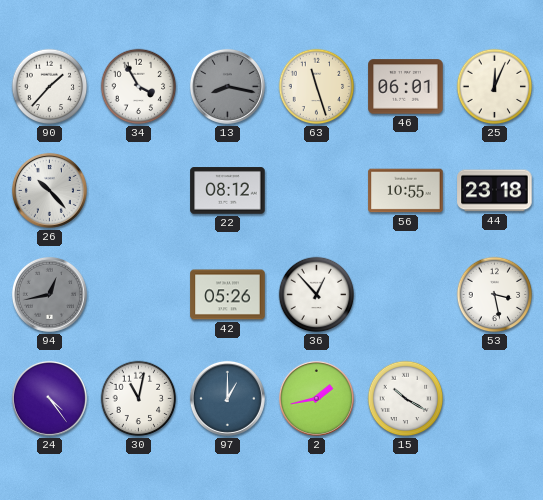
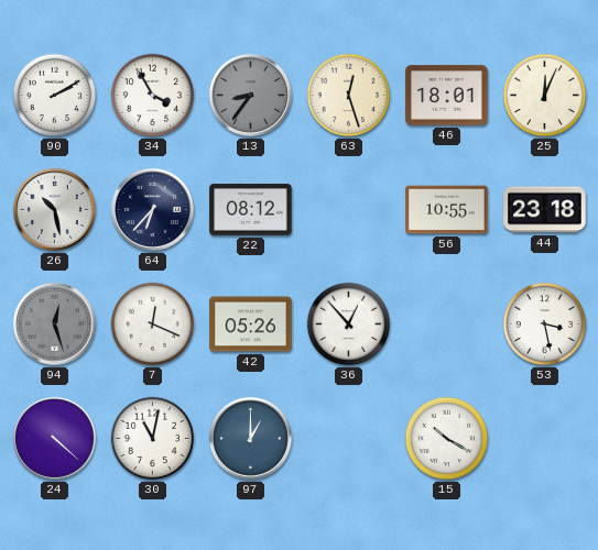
90: 1:37 -> 2:10
13: 8:17 -> 8:36
63: 11:27 -> 12:27
46: 06:01 -> 18:01
26: 10:23 -> 10:28
64: none -> 6:37
94: 12:43 -> 12:27
7: none -> 12:19
24: 4:24 -> 4:22
2: 1:43 -> none
